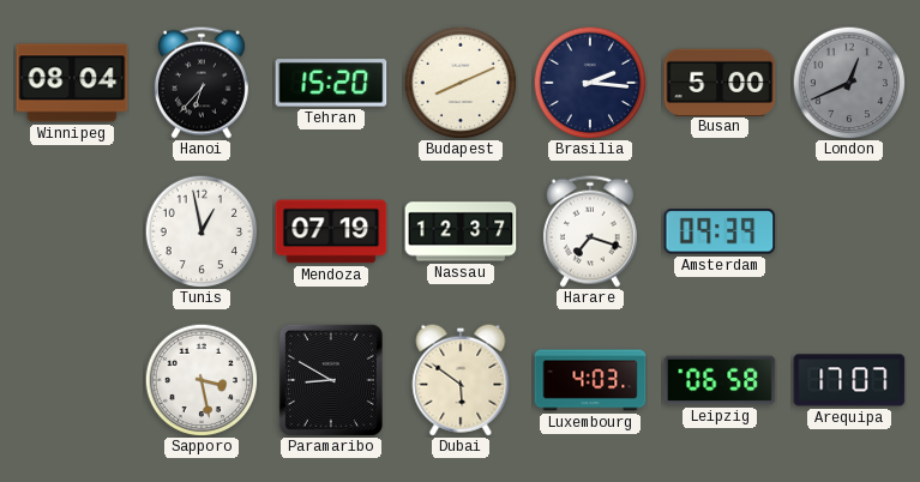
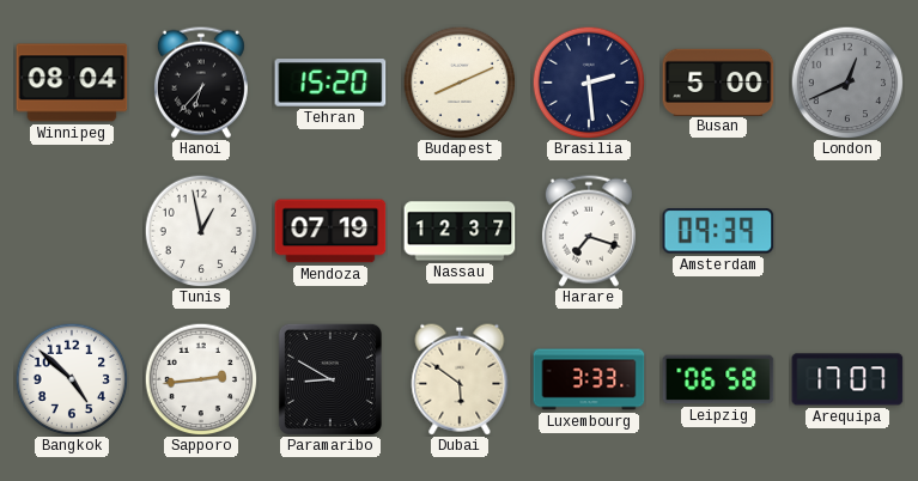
Brasilia: 2:16 -> 2:29
Bangkok: none -> 4:52
Sapporo: 3:28 -> 2:44
Luxembourg: 4:03 -> 3:33
